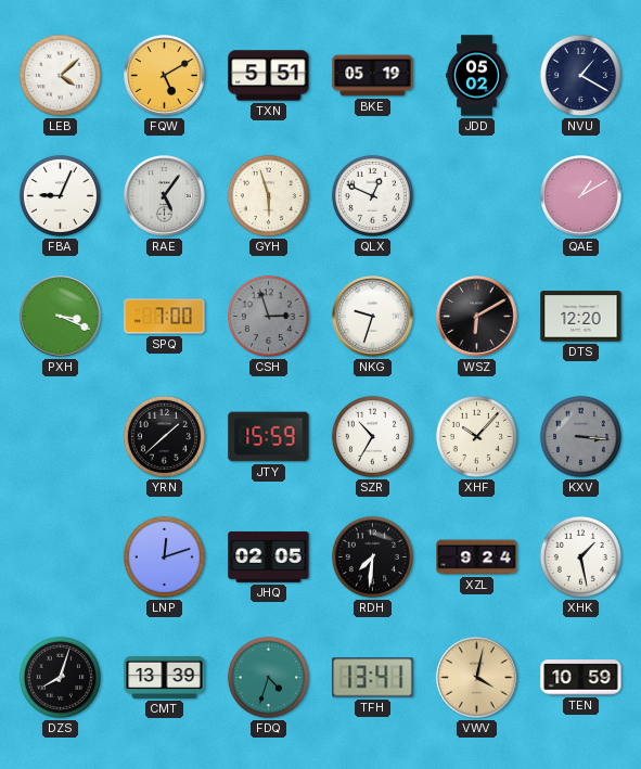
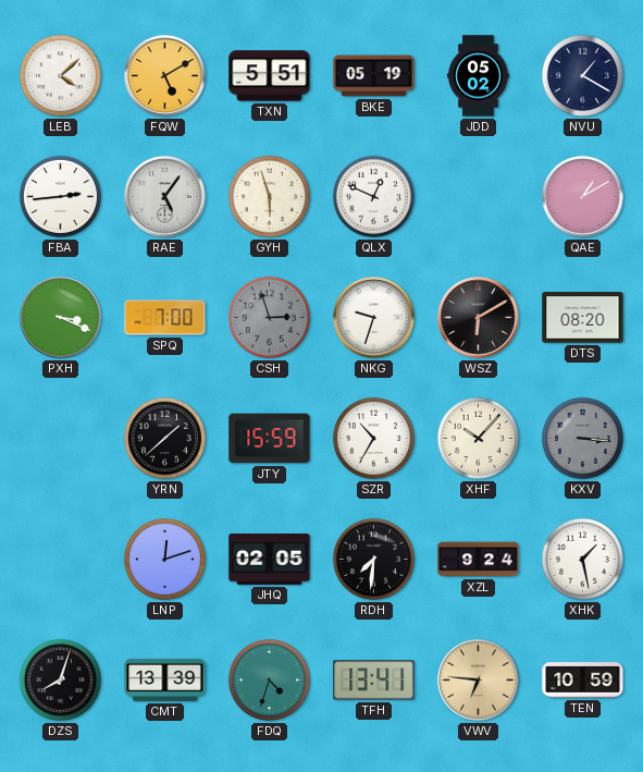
FBA: 9:04 -> 2:44
DTS: 12:20 -> 08:20
VWV: 4:02 -> 6:46
